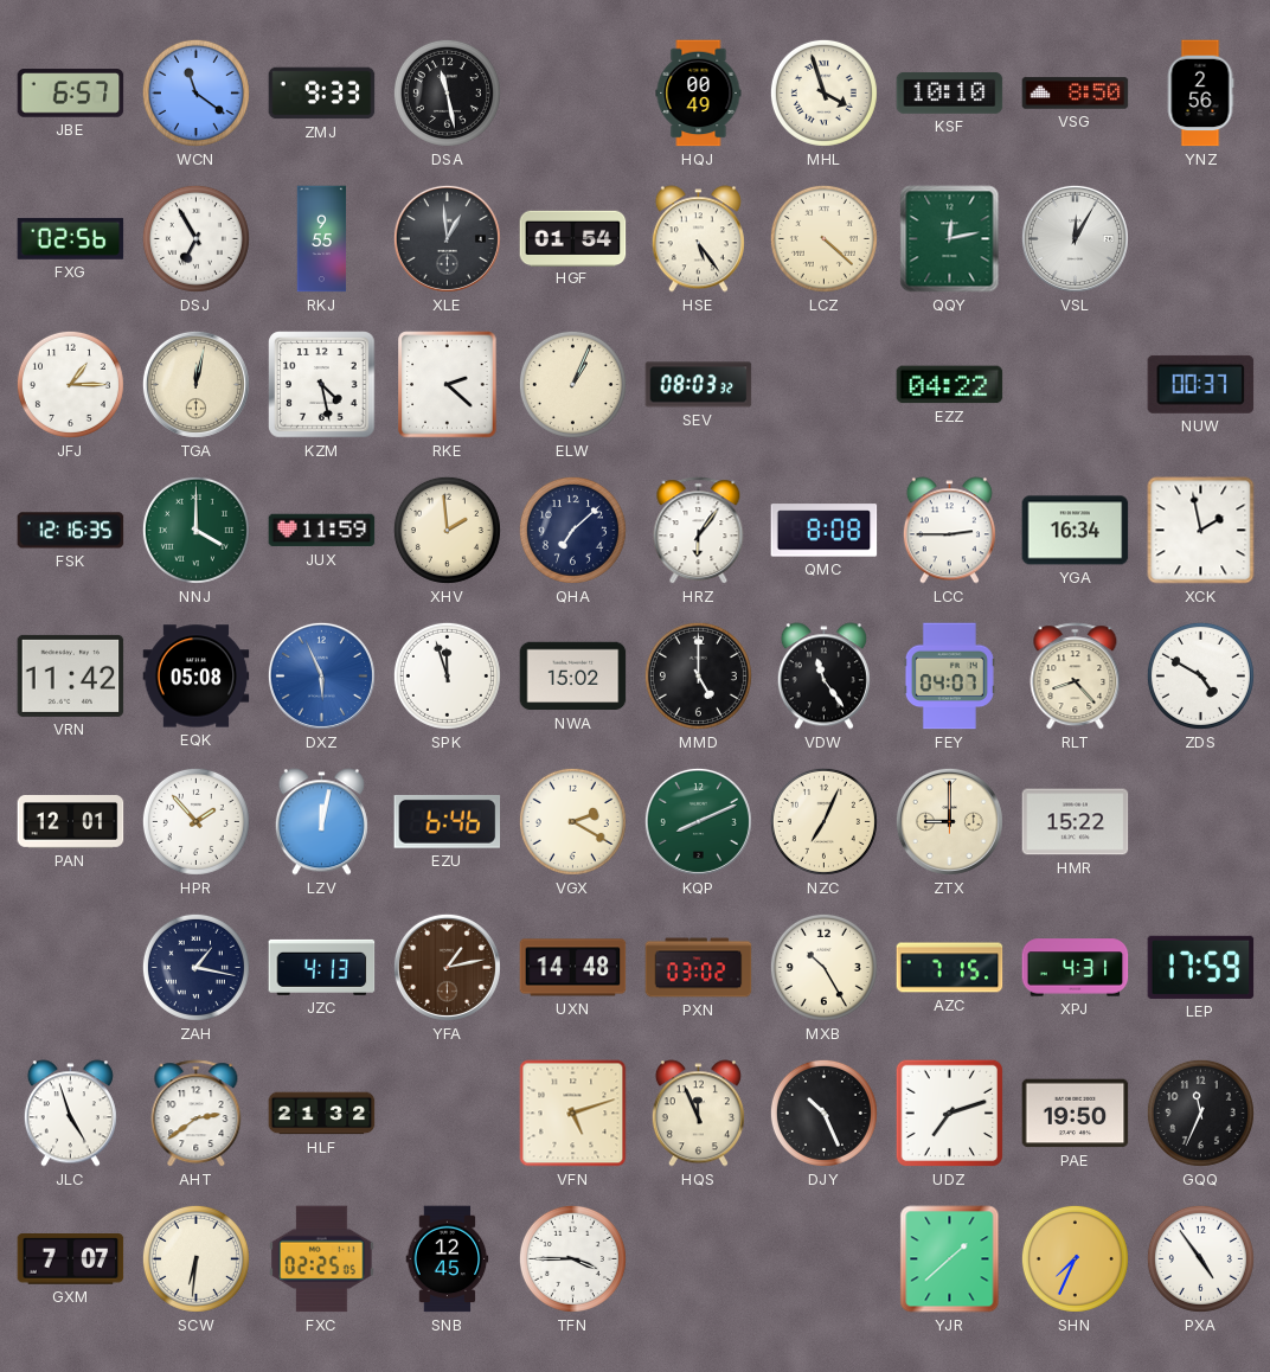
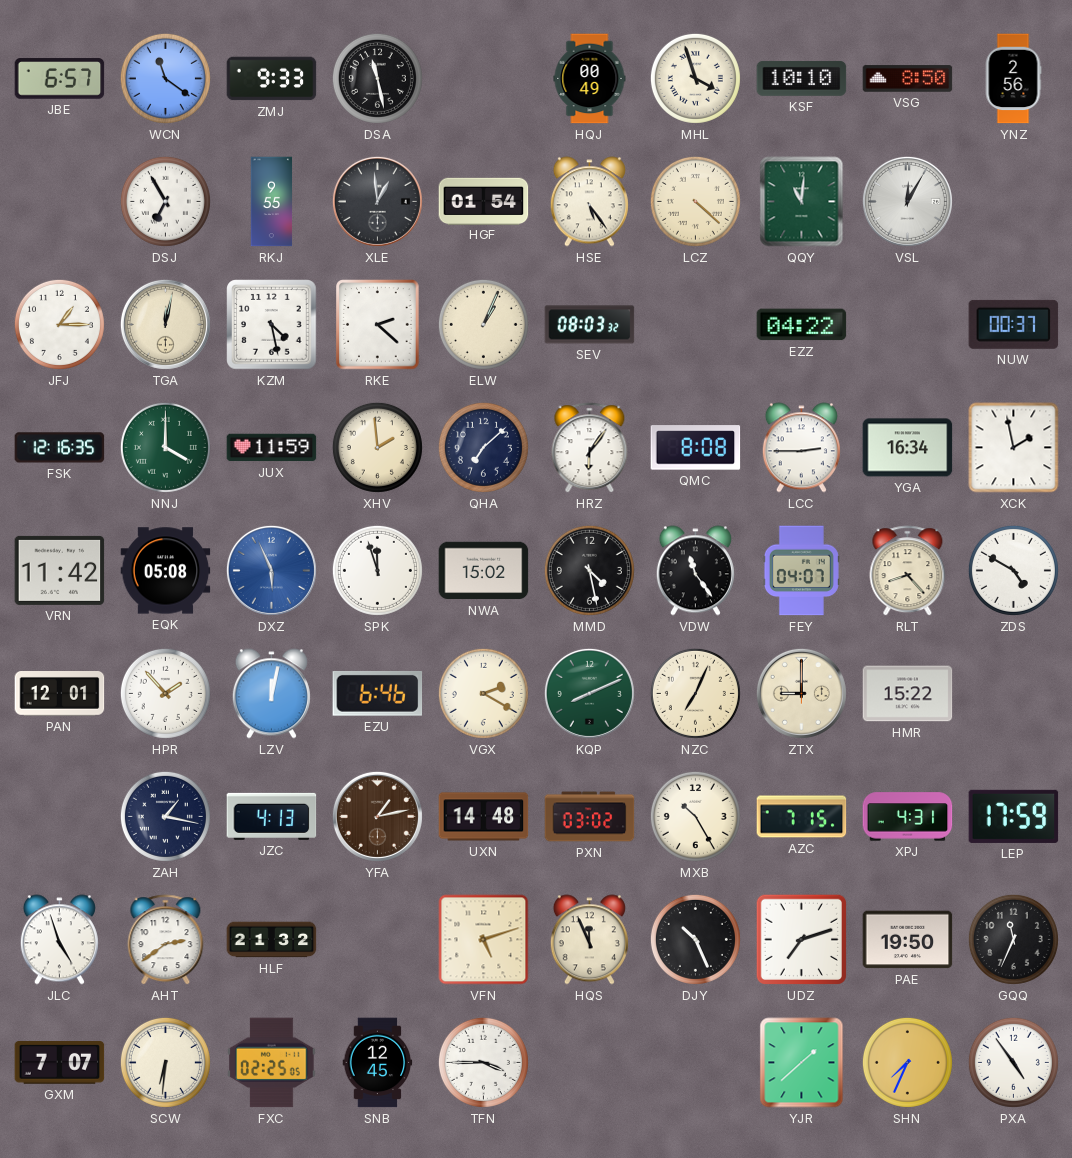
FXG: 02:56 -> none
QQY: 12:13 -> 11:01
MMD: 5:00 -> 4:28
